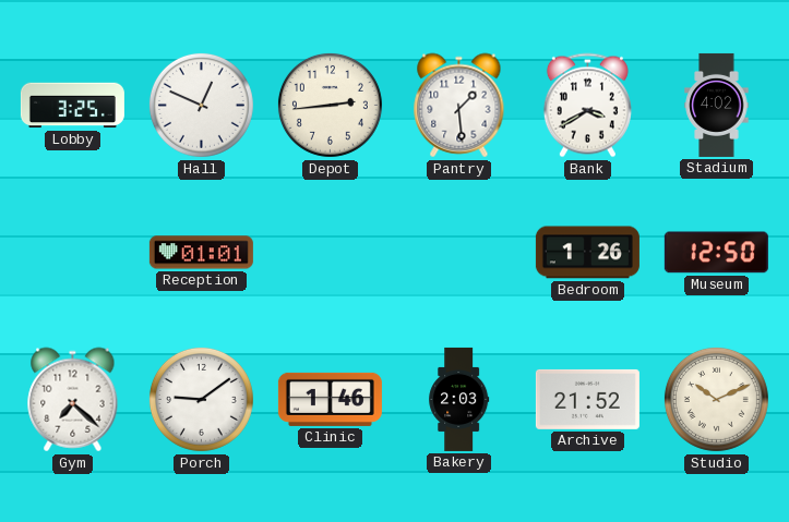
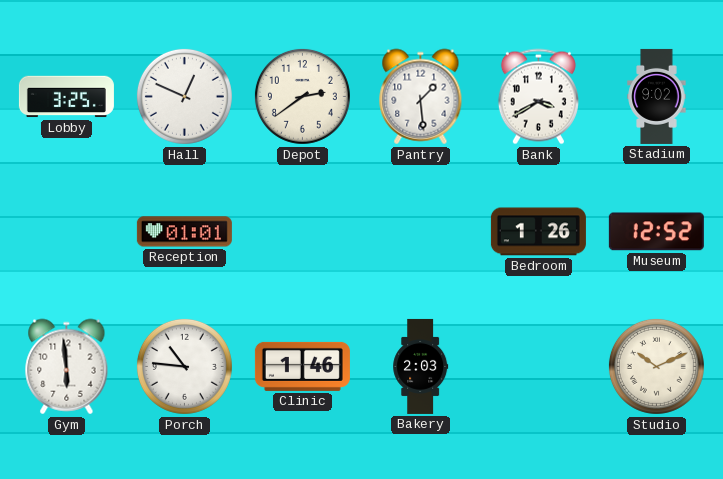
Depot: 2:44 -> 2:39
Stadium: 4:02 -> 9:02
Museum: 12:50 -> 12:52
Gym: 7:22 -> 5:59
Porch: 9:09 -> 10:46
Archive: 21:52 -> none
